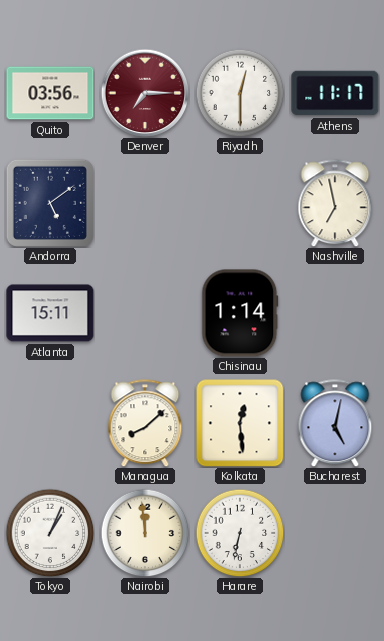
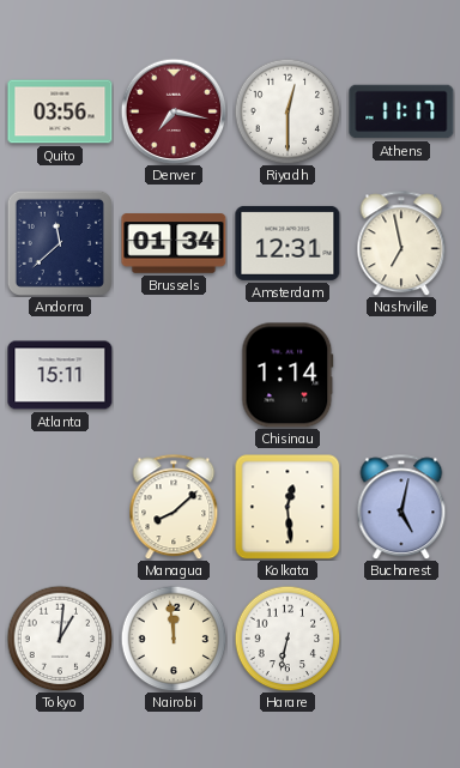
Denver: 7:15 -> 7:17
Andorra: 5:09 -> 11:38
Brussels: none -> 01:34
Amsterdam: none -> 12:31
Tokyo: 1:04 -> 1:01
